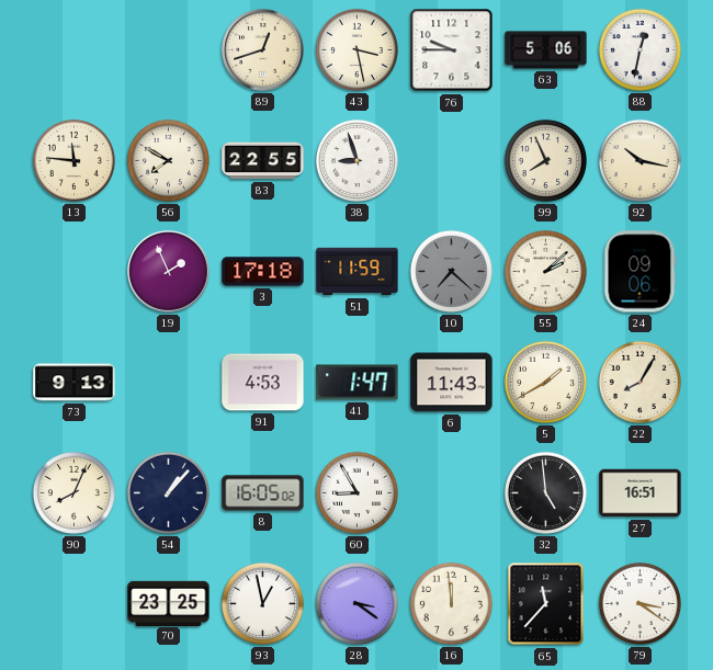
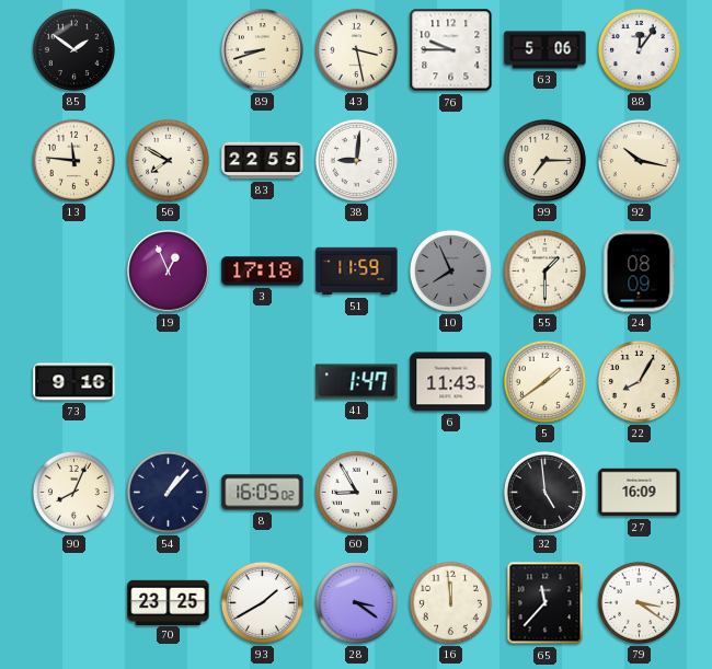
85: none -> 1:51
89: 12:42 -> 8:42
88: 12:32 -> 12:06
38: 8:57 -> 9:01
99: 7:56 -> 7:15
19: 1:56 -> 12:56
10: 7:22 -> 7:56
55: 2:08 -> 1:30
24: 09:06 -> 08:09
73: 9:13 -> 9:16
91: 4:53 -> none
5: 1:40 -> 1:39
27: 16:51 -> 16:09
93: 12:58 -> 1:40
